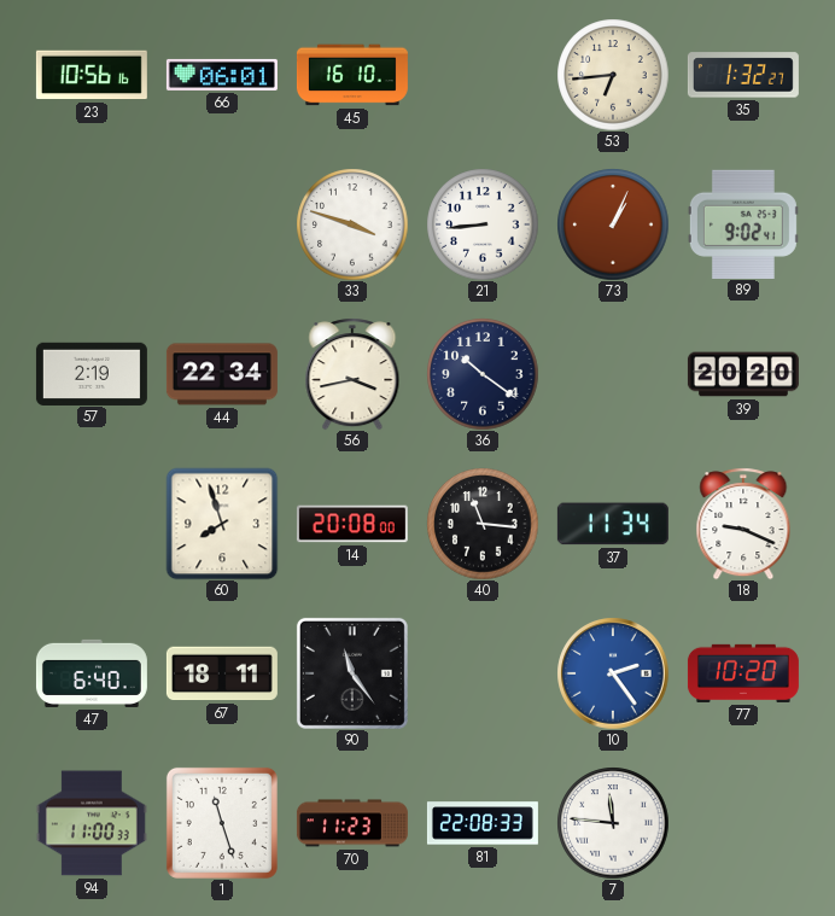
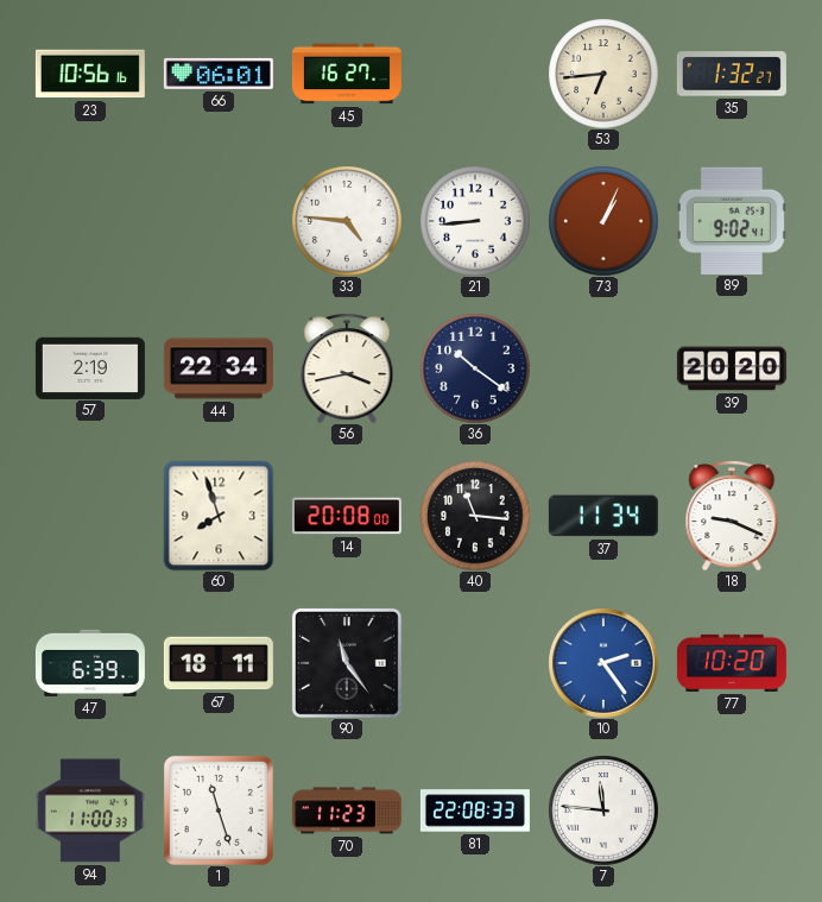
45: 16:10 -> 16:27
33: 3:48 -> 4:46
47: 6:40 -> 6:39
